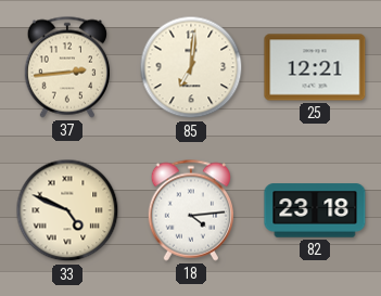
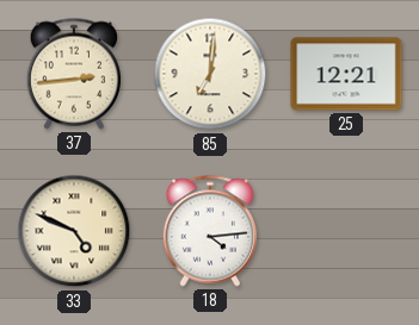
82: 23:18 -> none
